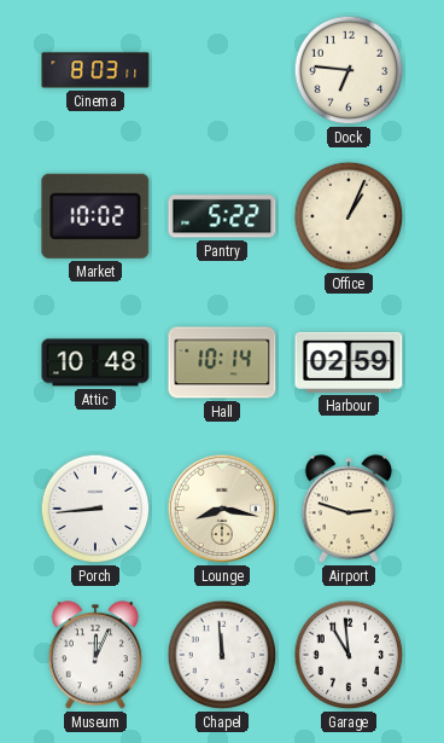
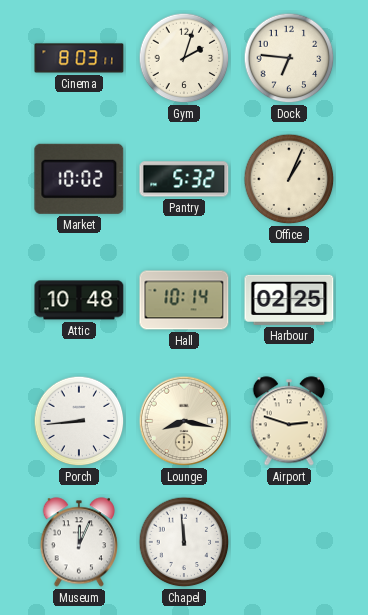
Gym: none -> 2:03
Pantry: 5:22 -> 5:32
Harbour: 02:59 -> 02:25
Garage: 10:59 -> none
